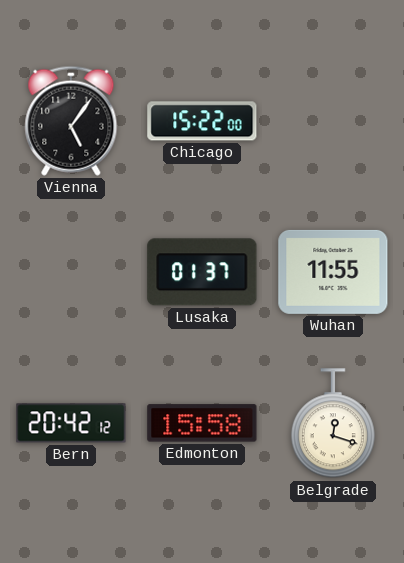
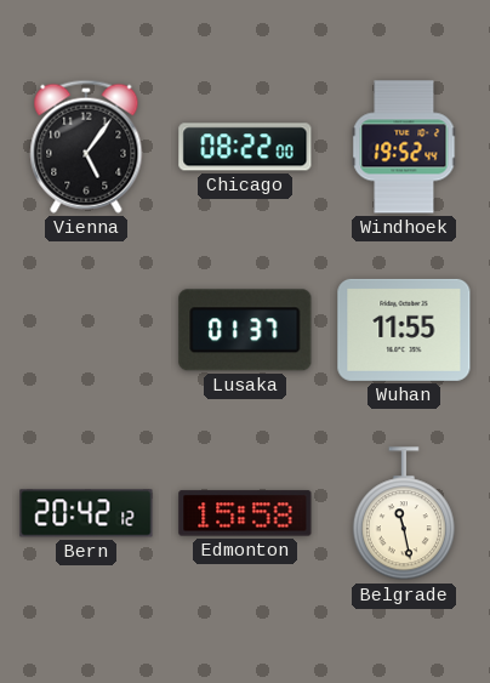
Chicago: 15:22 -> 08:22
Windhoek: none -> 19:52
Belgrade: 12:18 -> 11:28
